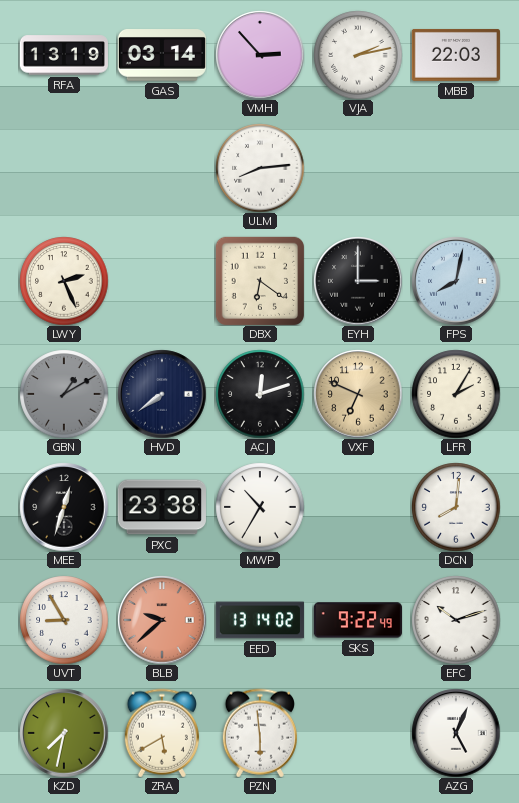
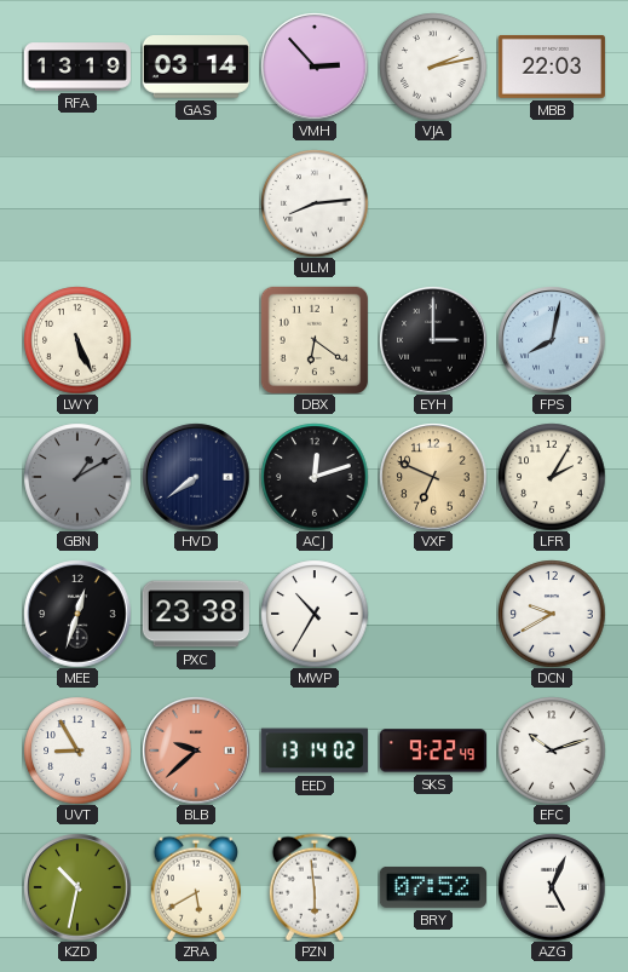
LWY: 2:26 -> 5:26
DCN: 8:01 -> 9:40
KZD: 7:32 -> 10:32
BRY: none -> 07:52
